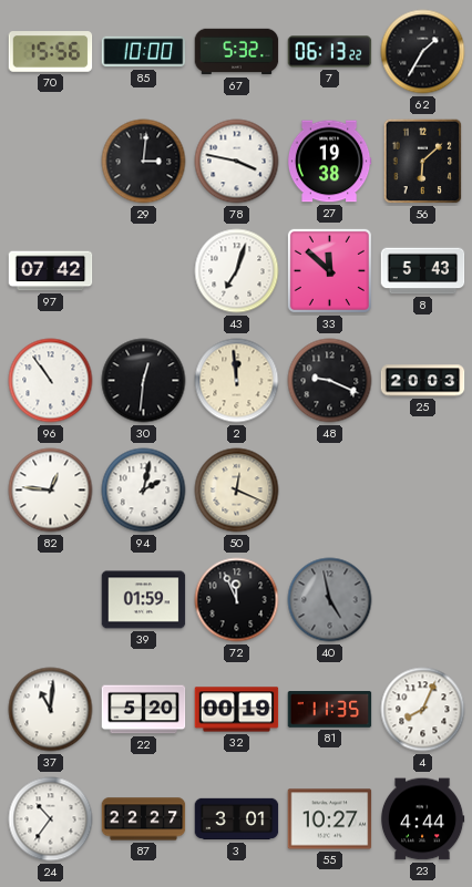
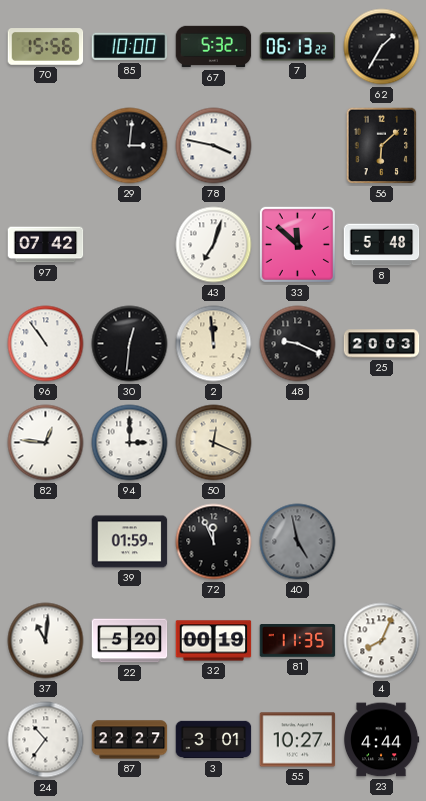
27: 19:38 -> none
8: 5:43 -> 5:48
94: 2:02 -> 3:00
